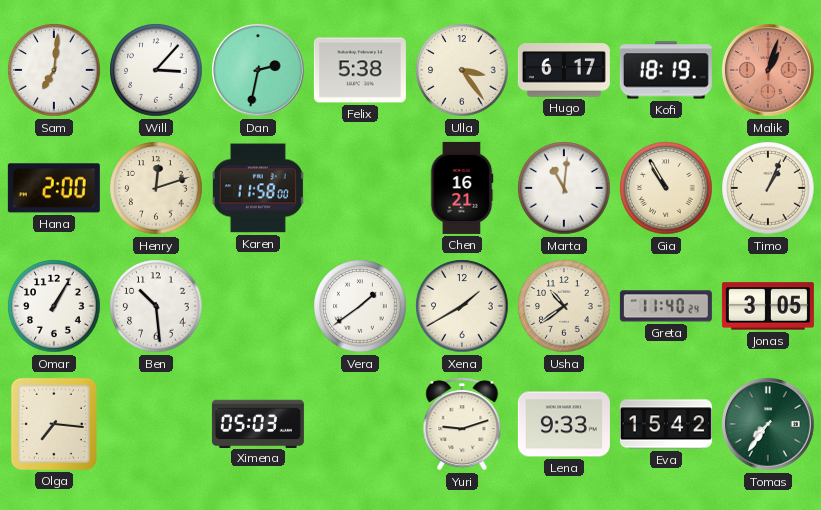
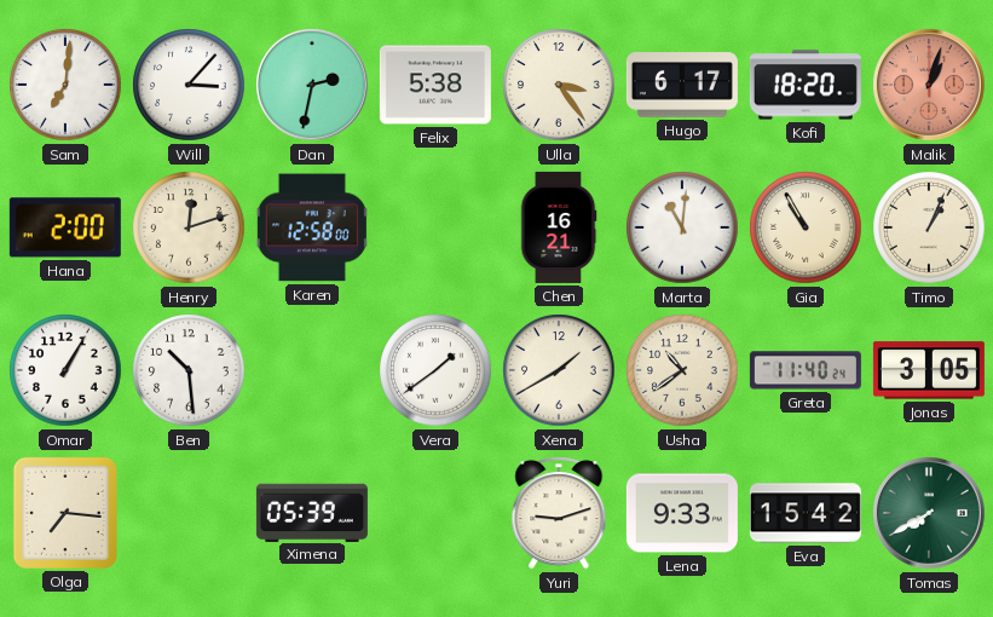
Kofi: 18:19 -> 18:20
Karen: 11:58 -> 12:58
Ximena: 05:03 -> 05:39
Tomas: 7:36 -> 7:40
